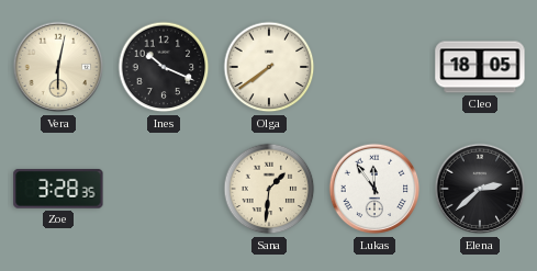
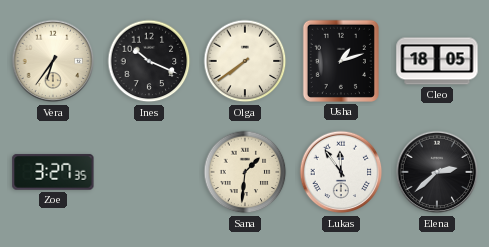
Vera: 6:02 -> 6:36
Usha: none -> 1:12
Zoe: 3:28 -> 3:27
